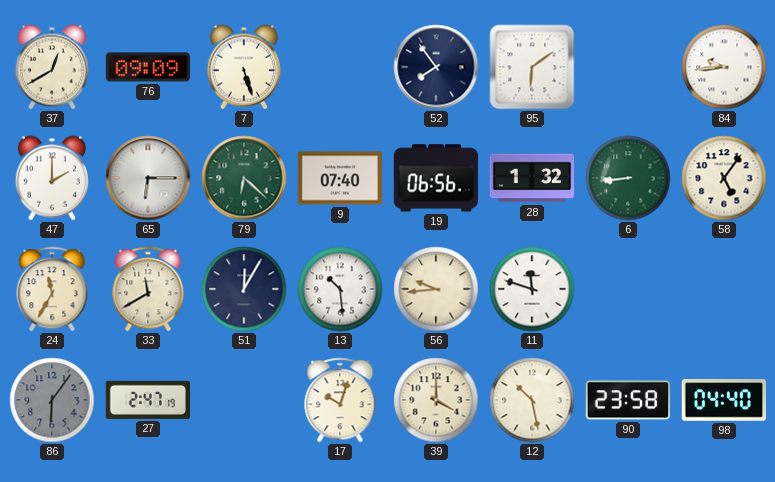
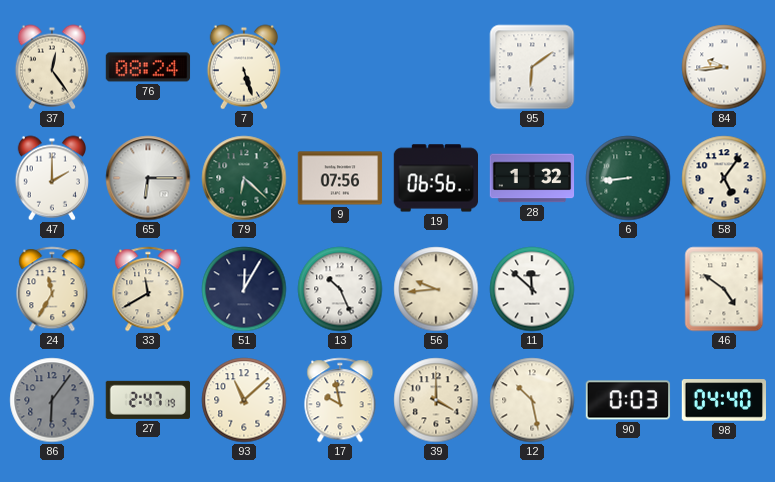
37: 12:40 -> 12:24
76: 09:09 -> 08:24
52: 7:54 -> none
9: 07:40 -> 07:56
13: 10:29 -> 10:26
11: 11:48 -> 11:52
46: none -> 4:51
93: none -> 11:08
17: 10:03 -> 9:58
90: 23:58 -> 0:03
